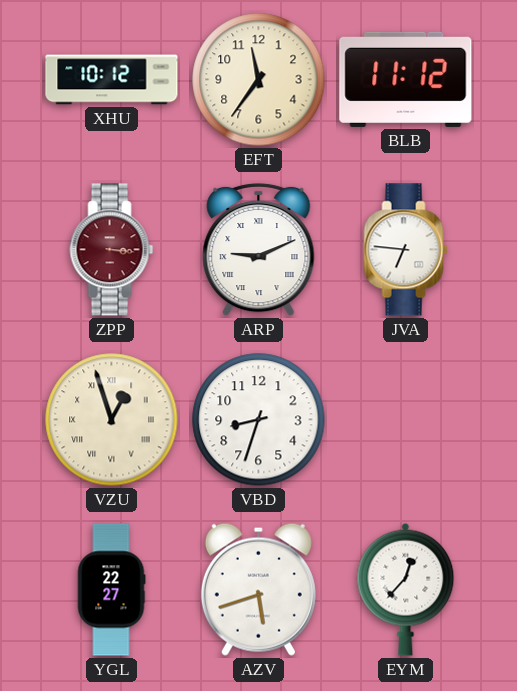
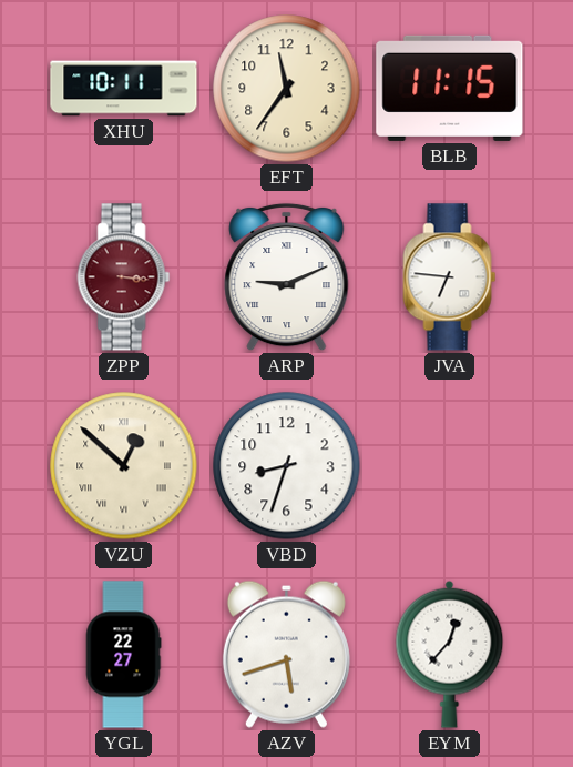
XHU: 10:12 -> 10:11
BLB: 11:12 -> 11:15
VZU: 12:57 -> 12:52
